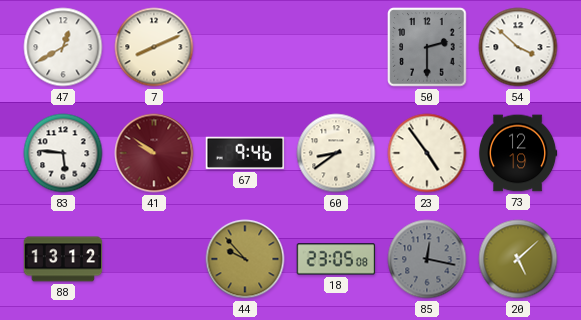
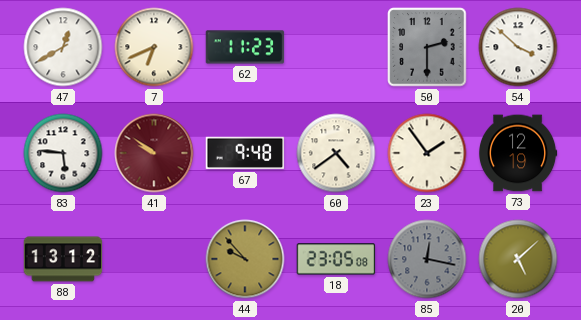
7: 8:11 -> 6:41
62: none -> 11:23
67: 9:46 -> 9:48
60: 8:39 -> 4:39
23: 4:54 -> 1:54
